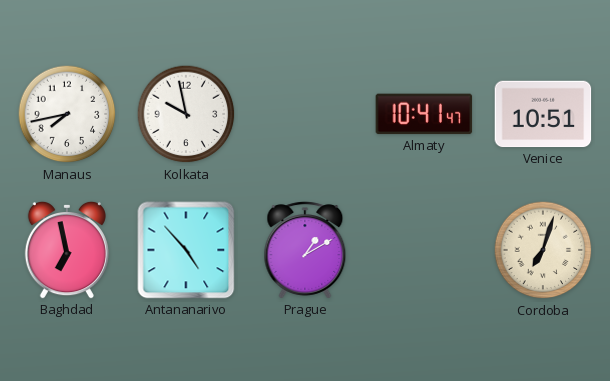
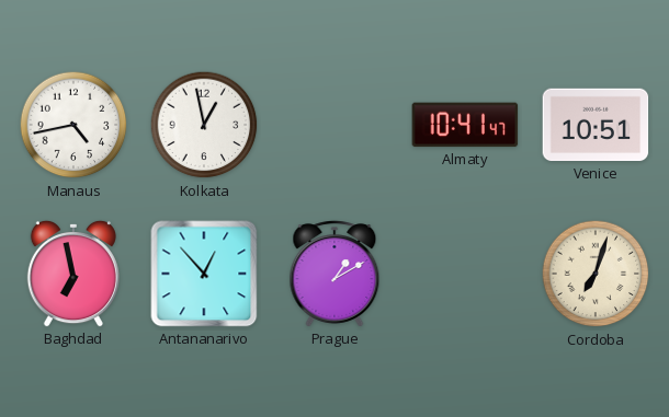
Manaus: 7:43 -> 4:43
Kolkata: 9:58 -> 12:58
Antananarivo: 4:53 -> 12:53
